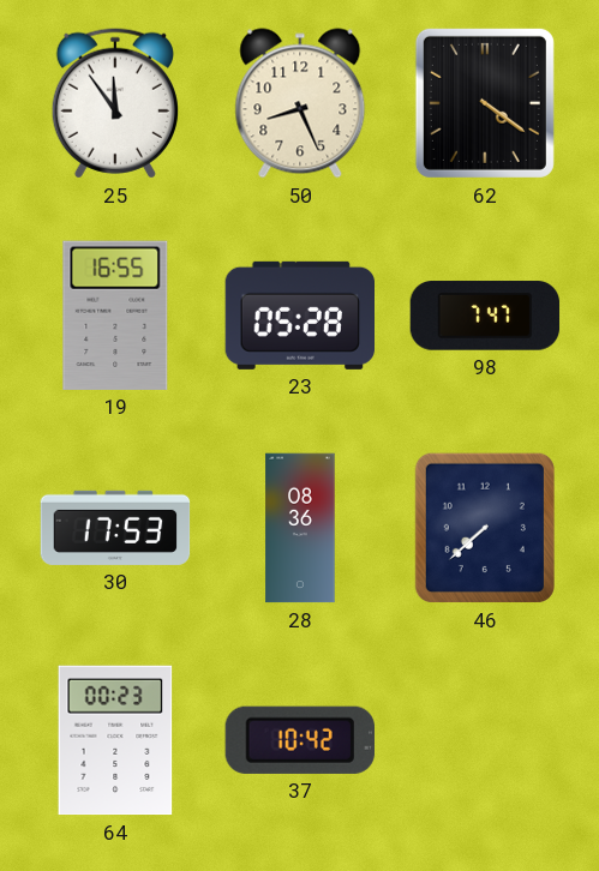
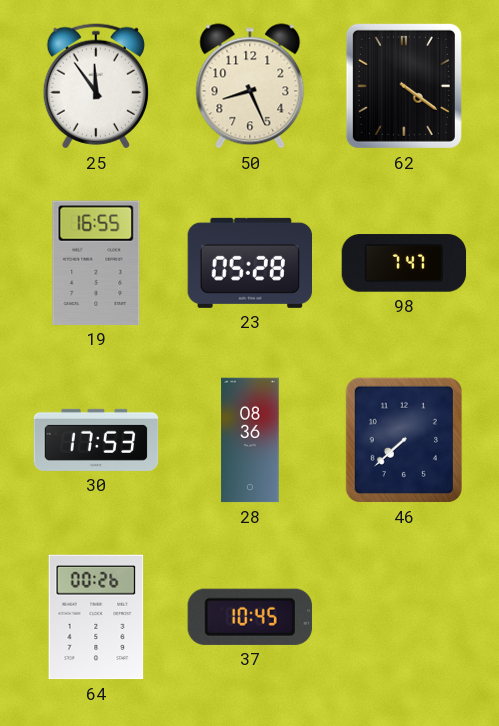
64: 00:23 -> 00:26
37: 10:42 -> 10:45
